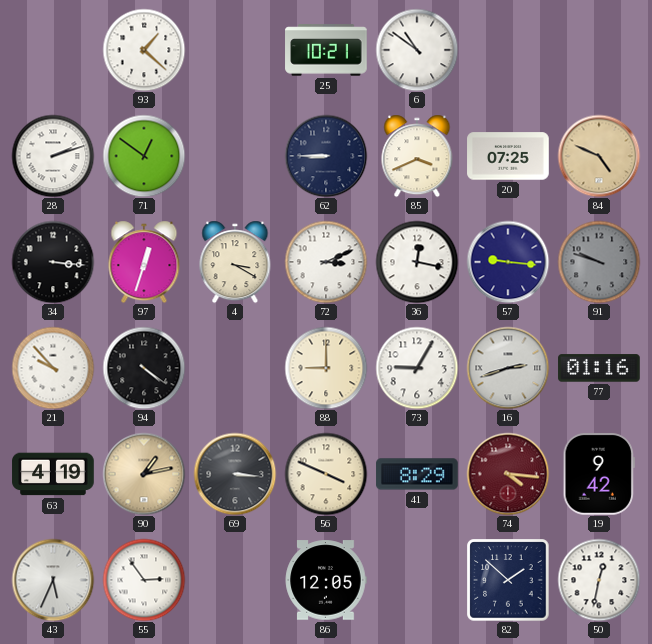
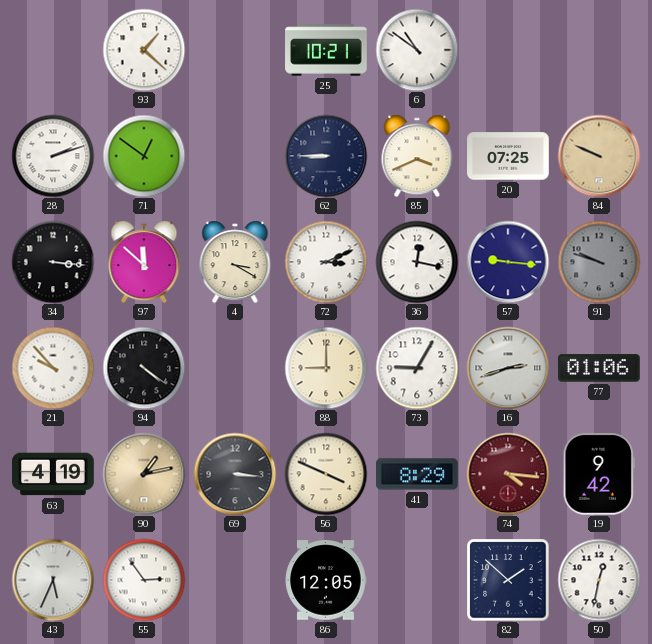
84: 4:49 -> 9:49
97: 12:33 -> 11:52
77: 01:16 -> 01:06
